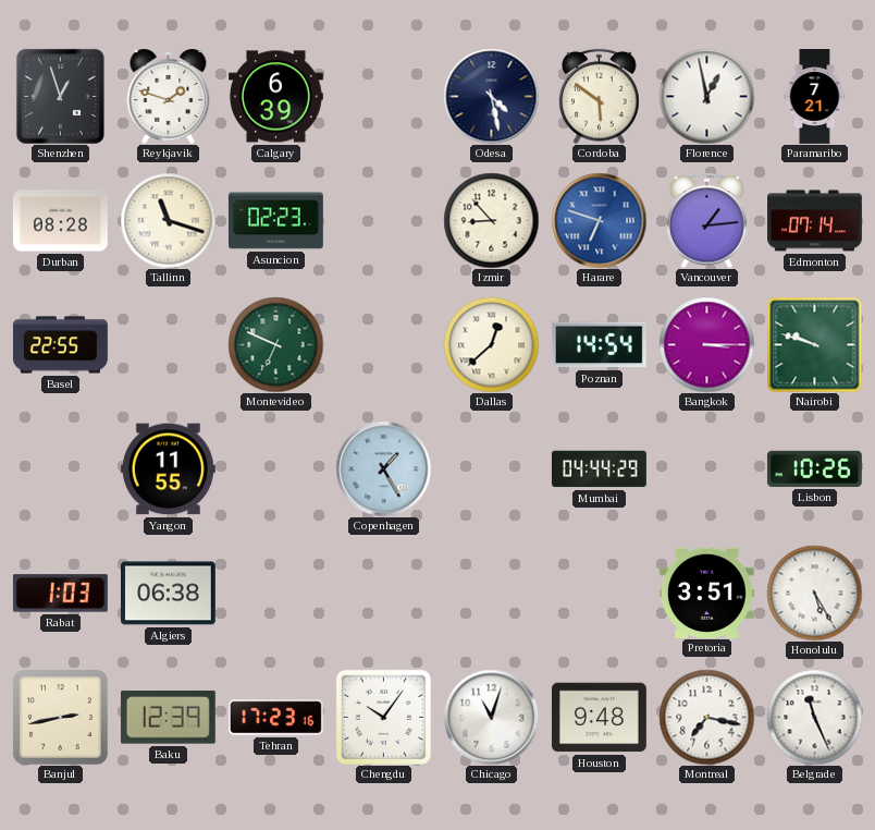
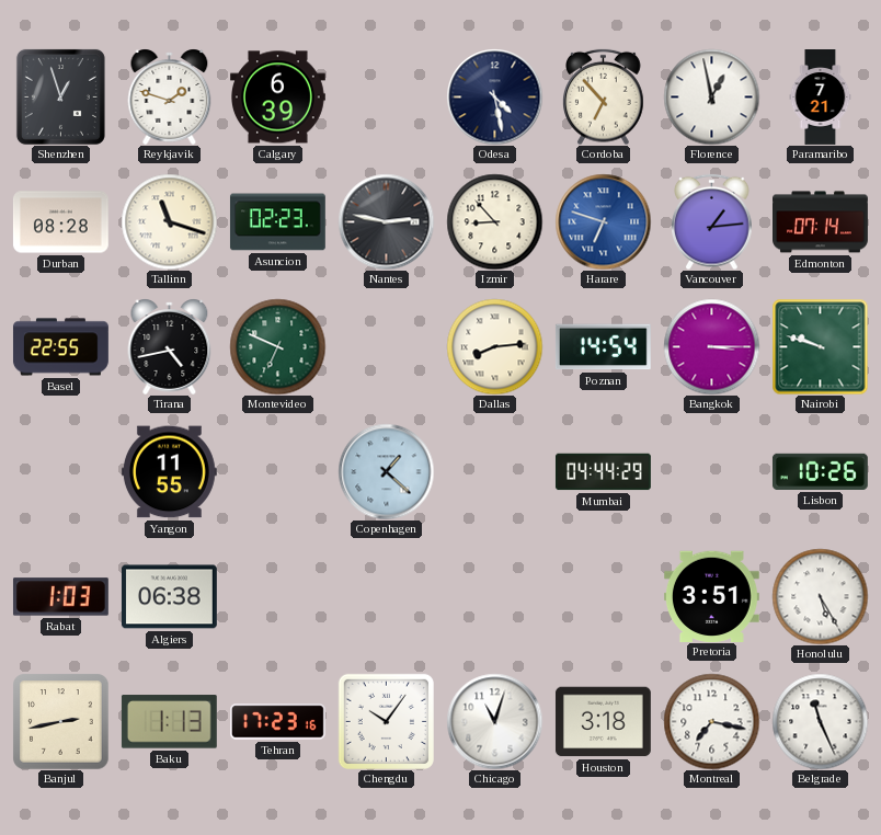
Cordoba: 5:51 -> 6:53
Nantes: none -> 2:47
Tirana: none -> 4:43
Dallas: 12:38 -> 8:14
Copenhagen: 1:25 -> 1:22
Baku: 12:39 -> 1:13
Houston: 9:48 -> 3:18
